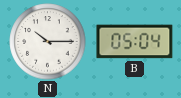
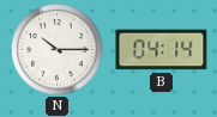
B: 05:04 -> 04:14
